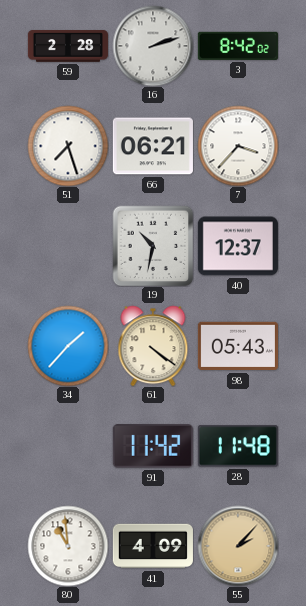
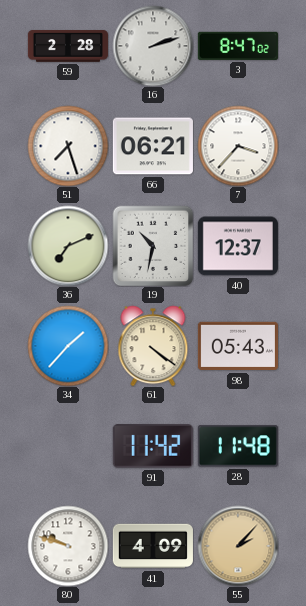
3: 8:42 -> 8:47
36: none -> 7:11
80: 10:59 -> 9:48
